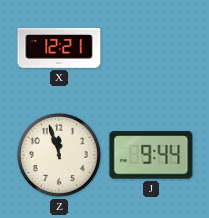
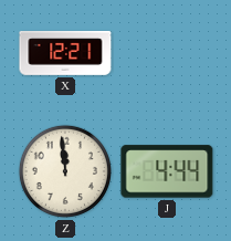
Z: 11:57 -> 11:59
J: 9:44 -> 4:44
